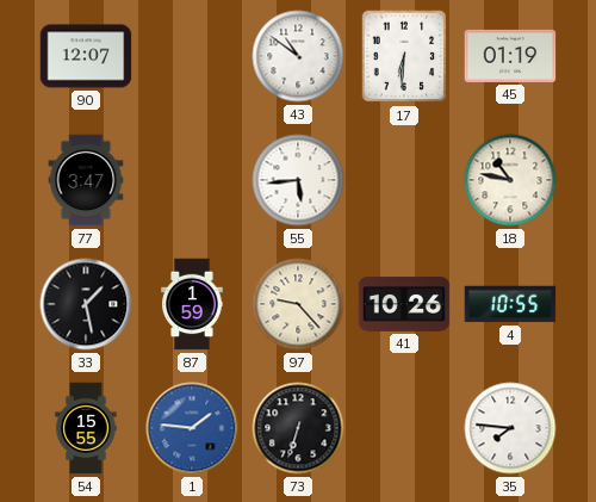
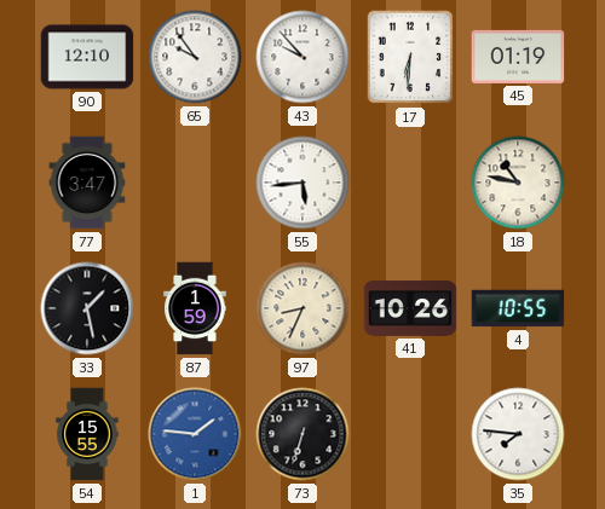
90: 12:07 -> 12:10
65: none -> 9:54
43: 10:51 -> 9:53
97: 9:23 -> 8:34
